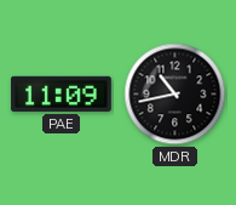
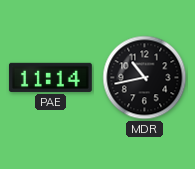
PAE: 11:09 -> 11:14
